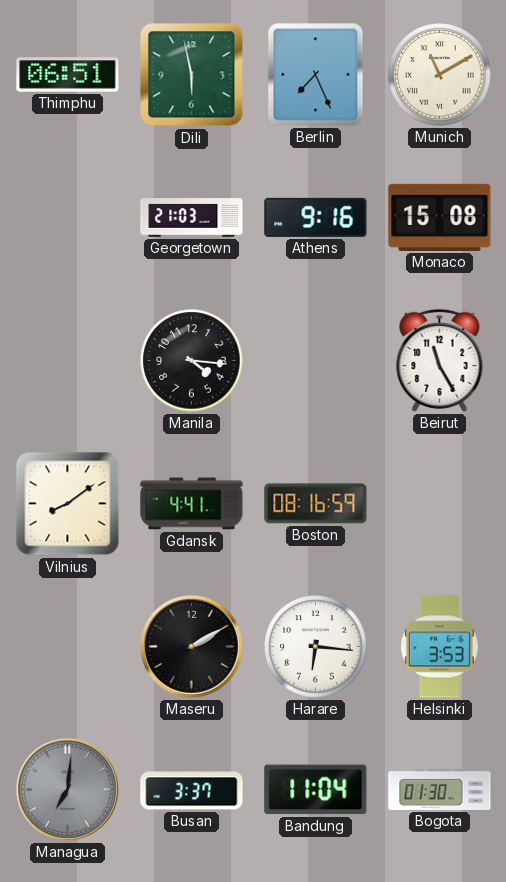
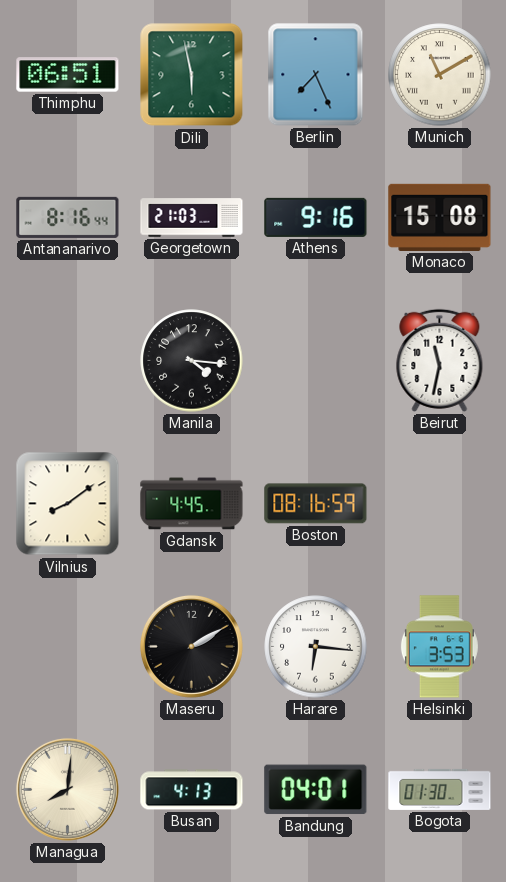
Antananarivo: none -> 8:16
Beirut: 11:25 -> 11:32
Gdansk: 4:41 -> 4:45
Managua: 7:01 -> 8:01
Managua dial: grey -> cream
Busan: 3:37 -> 4:13
Bandung: 11:04 -> 04:01
